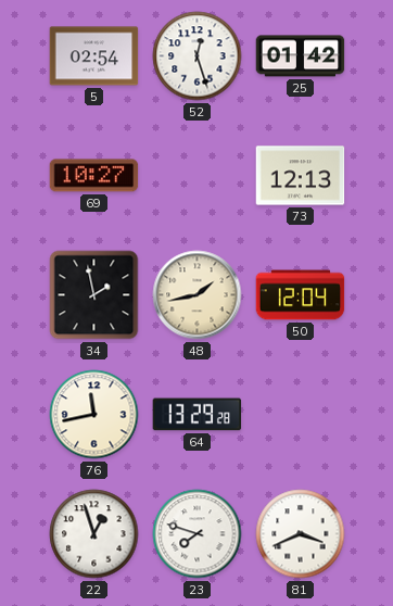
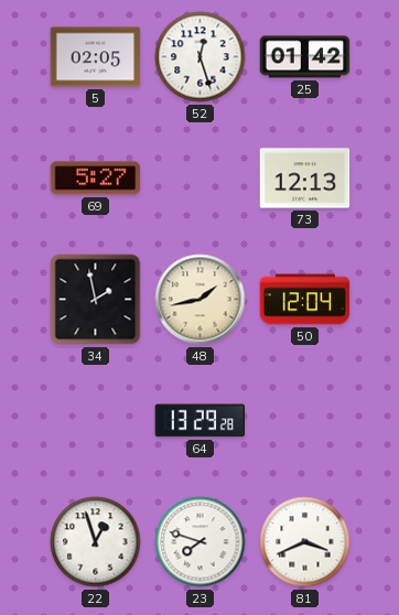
5: 02:54 -> 02:05
69: 10:27 -> 5:27
76: 11:43 -> none
